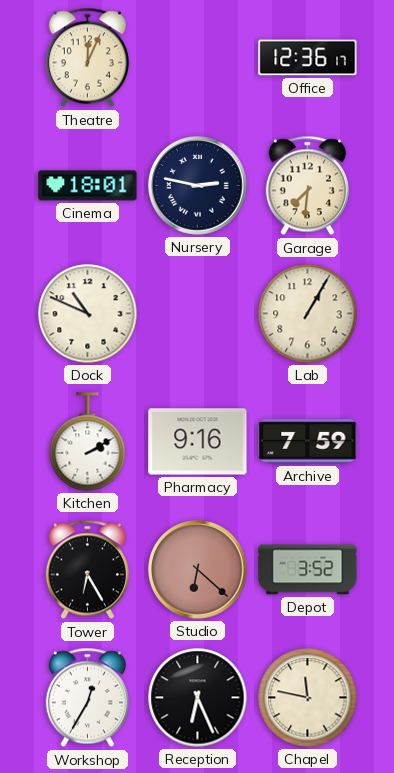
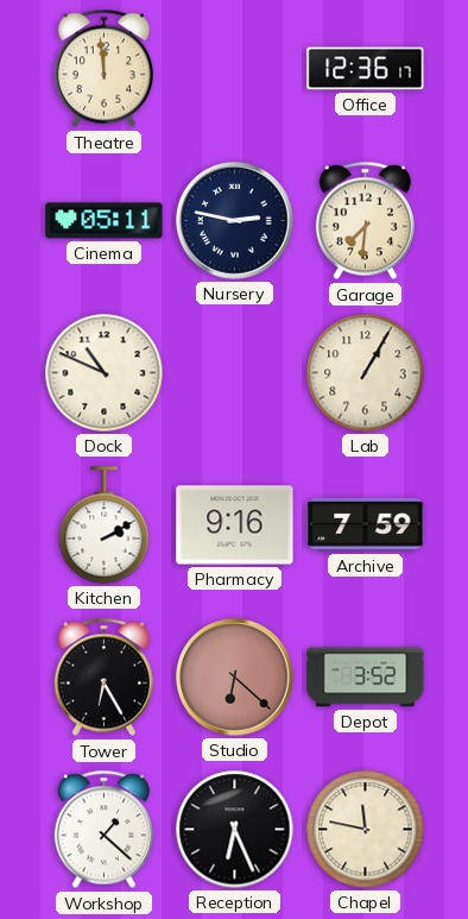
Theatre: 12:04 -> 11:59
Cinema: 18:01 -> 05:11
Workshop: 12:35 -> 1:22
